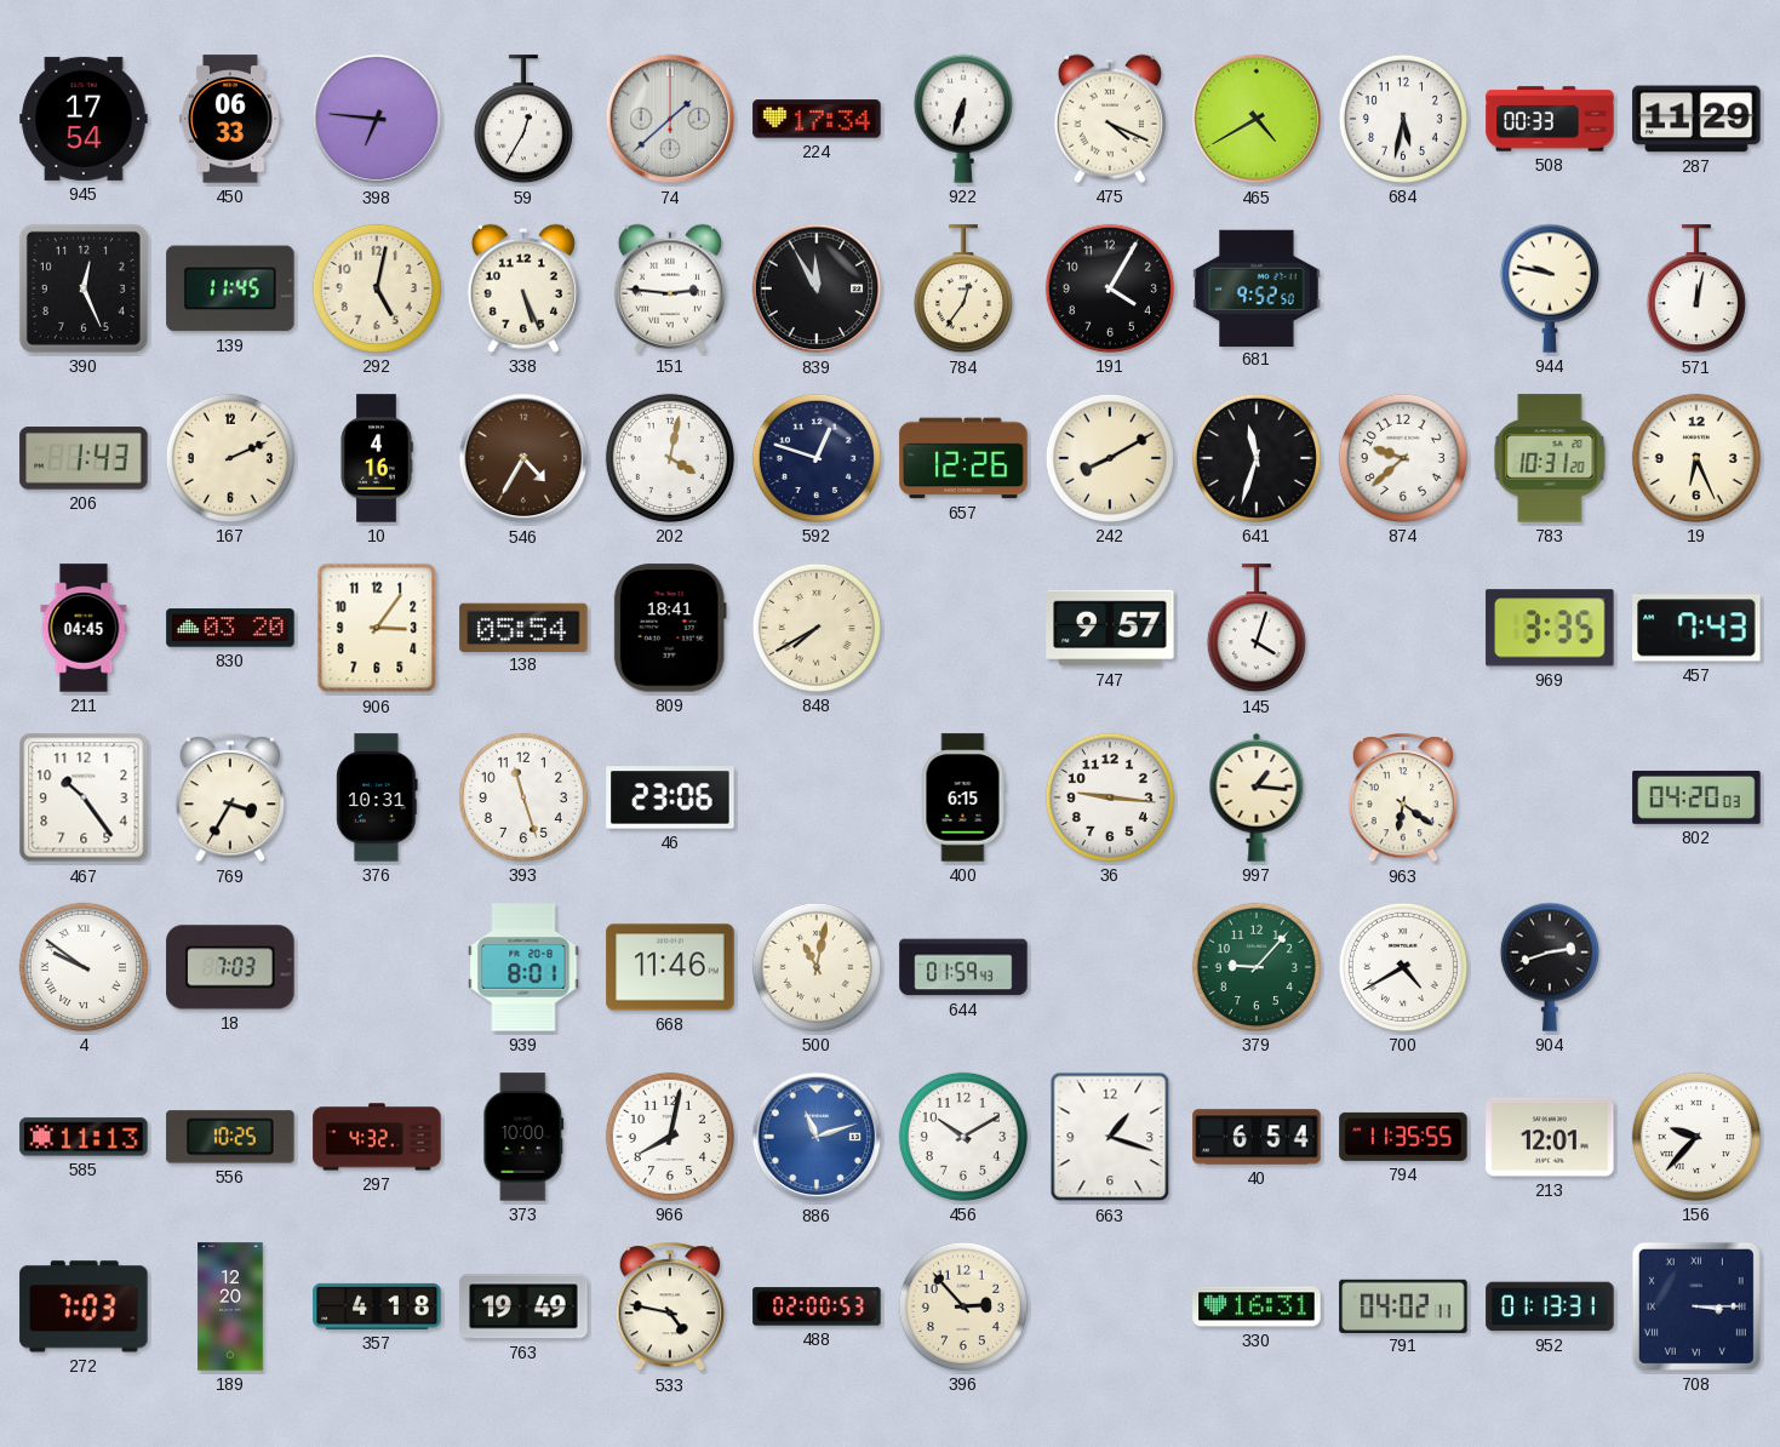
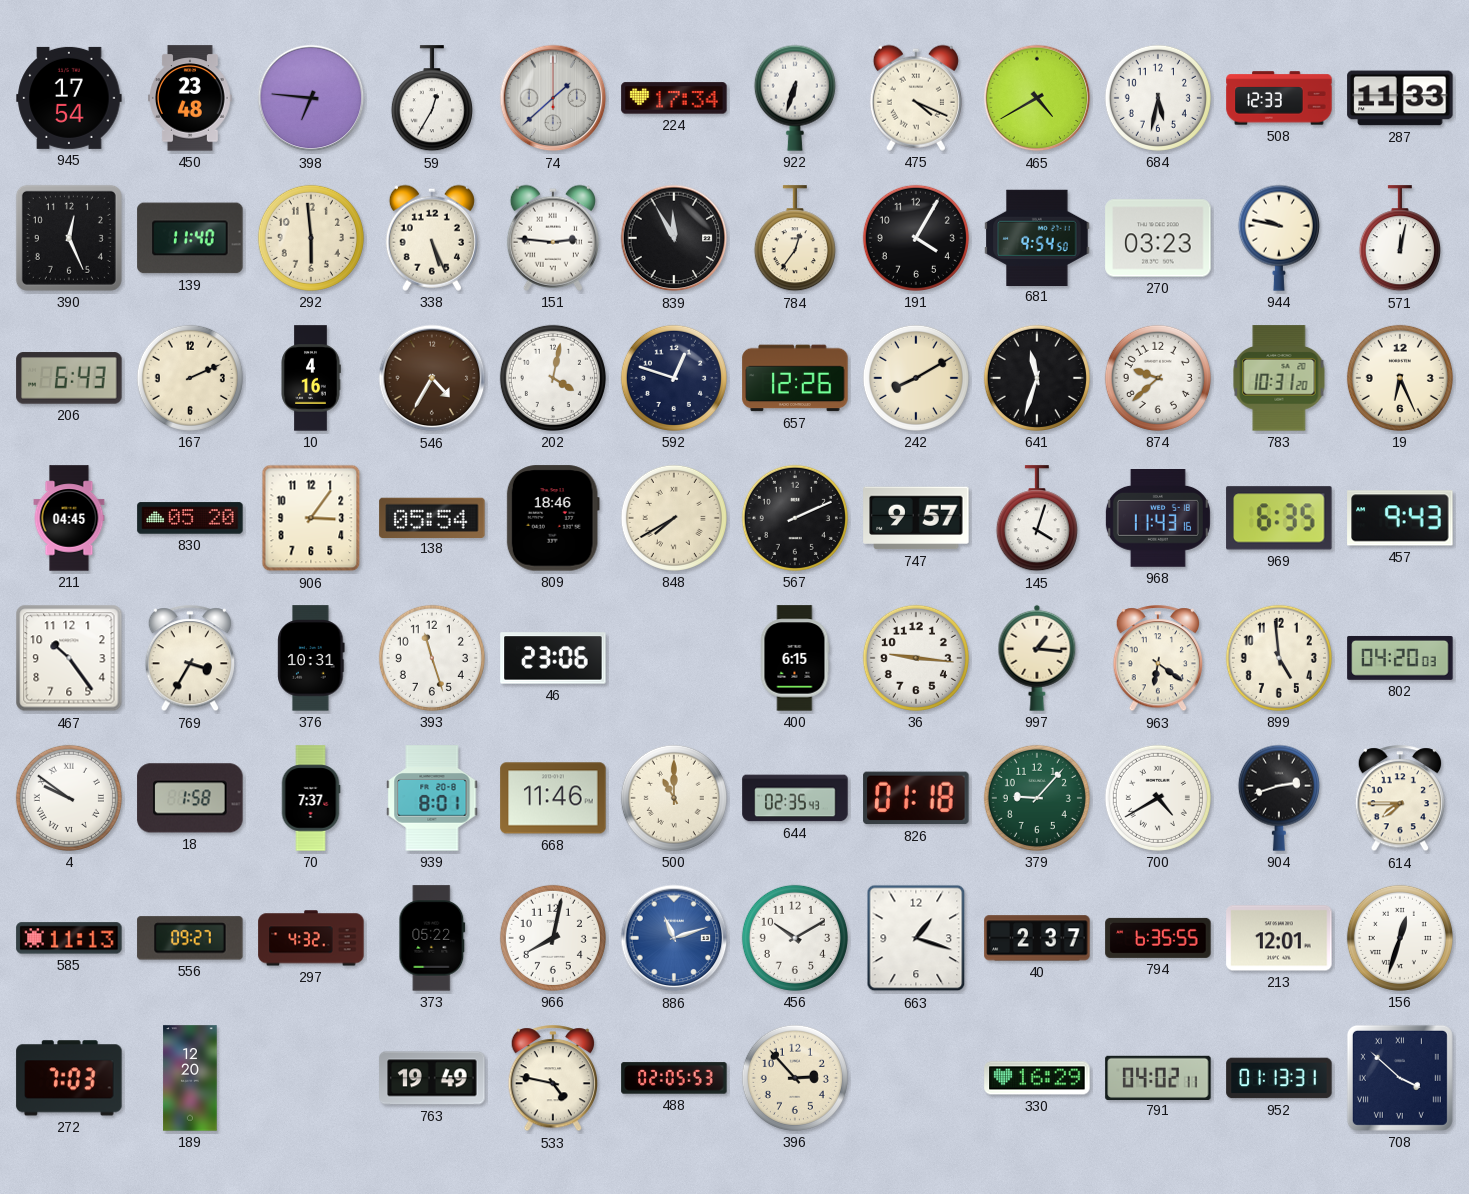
450: 06:33 -> 23:48
508: 00:33 -> 12:33
287: 11:29 -> 11:33
139: 11:45 -> 11:40
292: 5:02 -> 5:59
681: 9:52 -> 9:54
270: none -> 03:23
206: 1:43 -> 6:43
830: 03:20 -> 05:20
809: 18:41 -> 18:46
567: none -> 2:11
968: none -> 11:43
969: 3:35 -> 6:35
457: 7:43 -> 9:43
899: none -> 4:59
18: 7:03 -> 1:58
70: none -> 7:37
500: 11:02 -> 11:00
644: 01:59 -> 02:35
826: none -> 01:18
614: none -> 7:45
556: 10:25 -> 09:27
373: 10:00 -> 05:22
40: 6:54 -> 2:37
794: 11:35 -> 6:35
156: 9:37 -> 12:33
357: 4:18 -> none
488: 02:00 -> 02:05
330: 16:31 -> 16:29
708: 3:15 -> 3:52
